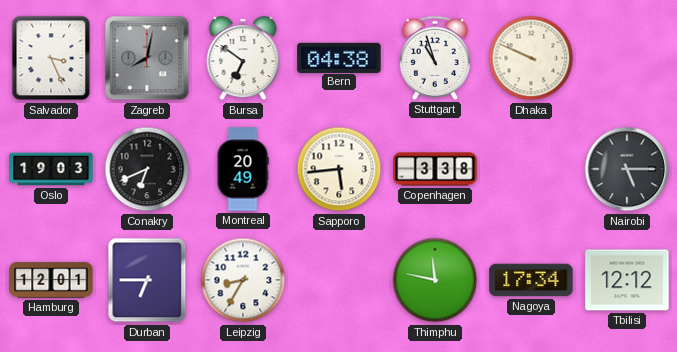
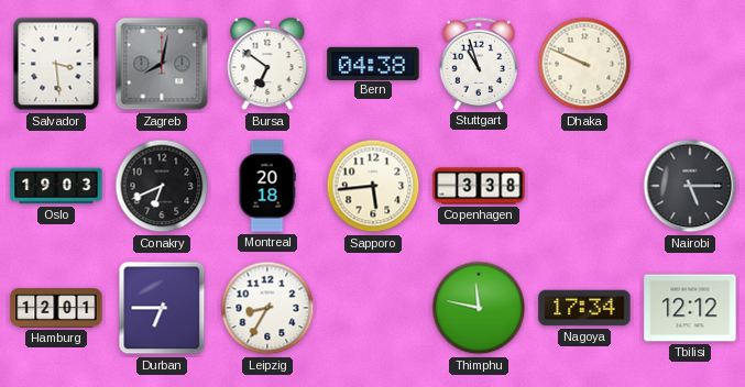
Salvador: 3:26 -> 3:29
Montreal: 20:49 -> 20:18
